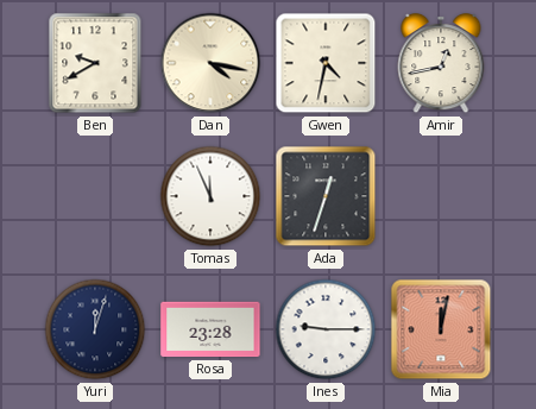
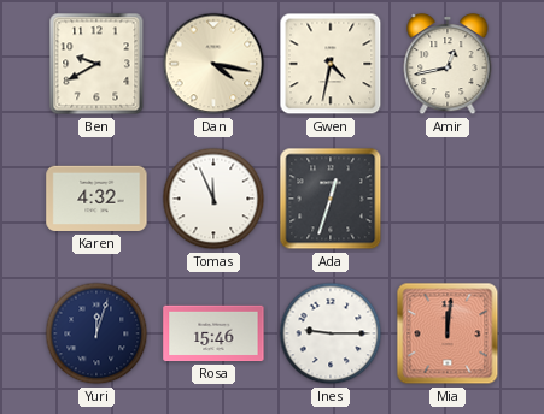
Karen: none -> 4:32
Rosa: 23:28 -> 15:46
Mia: 12:02 -> 12:01
